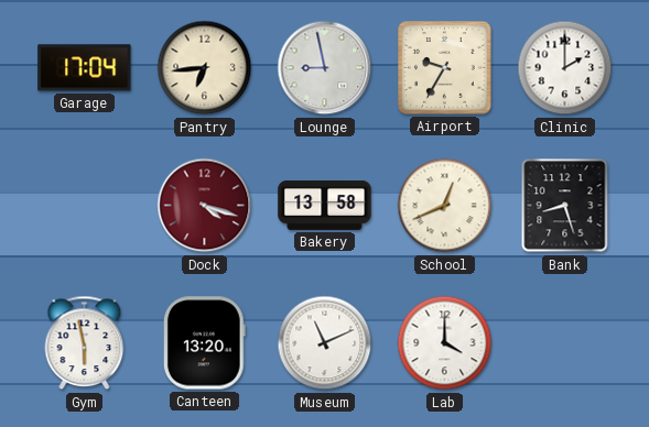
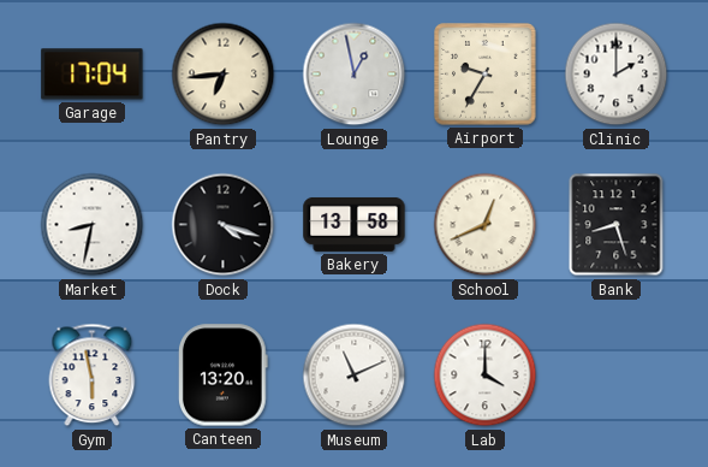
Lounge: 8:58 -> 12:58
Market: none -> 8:32
Dock dial: burgundy -> black
